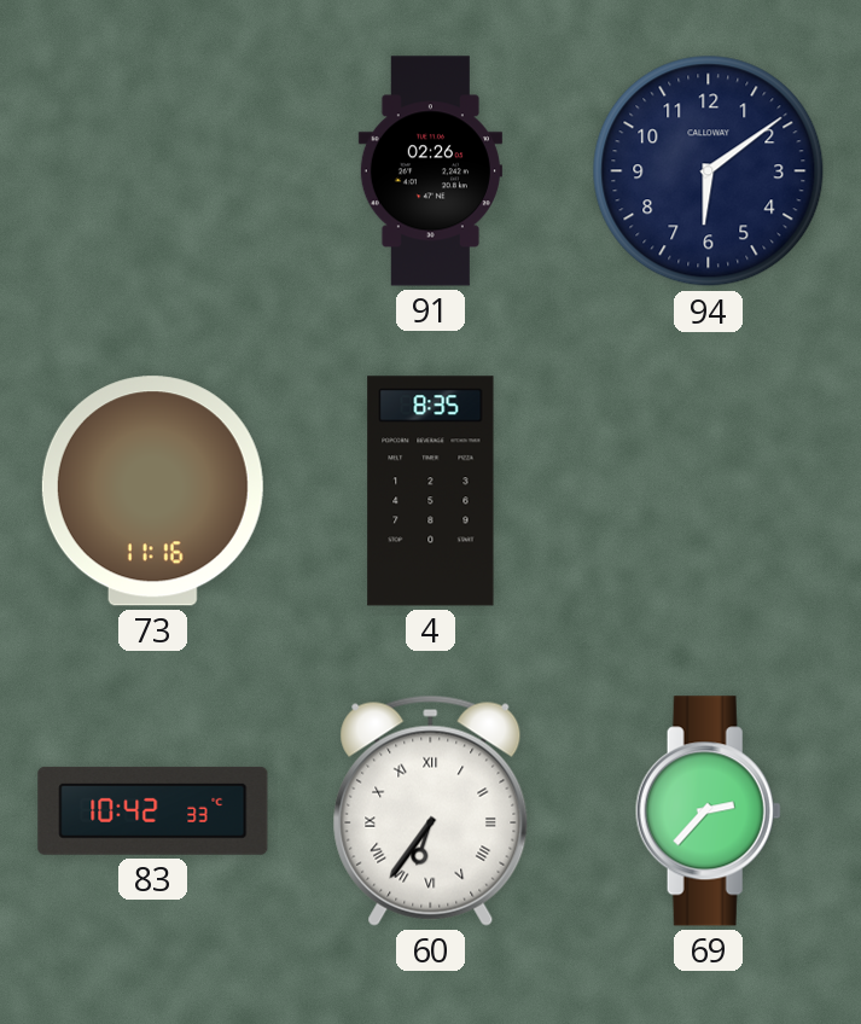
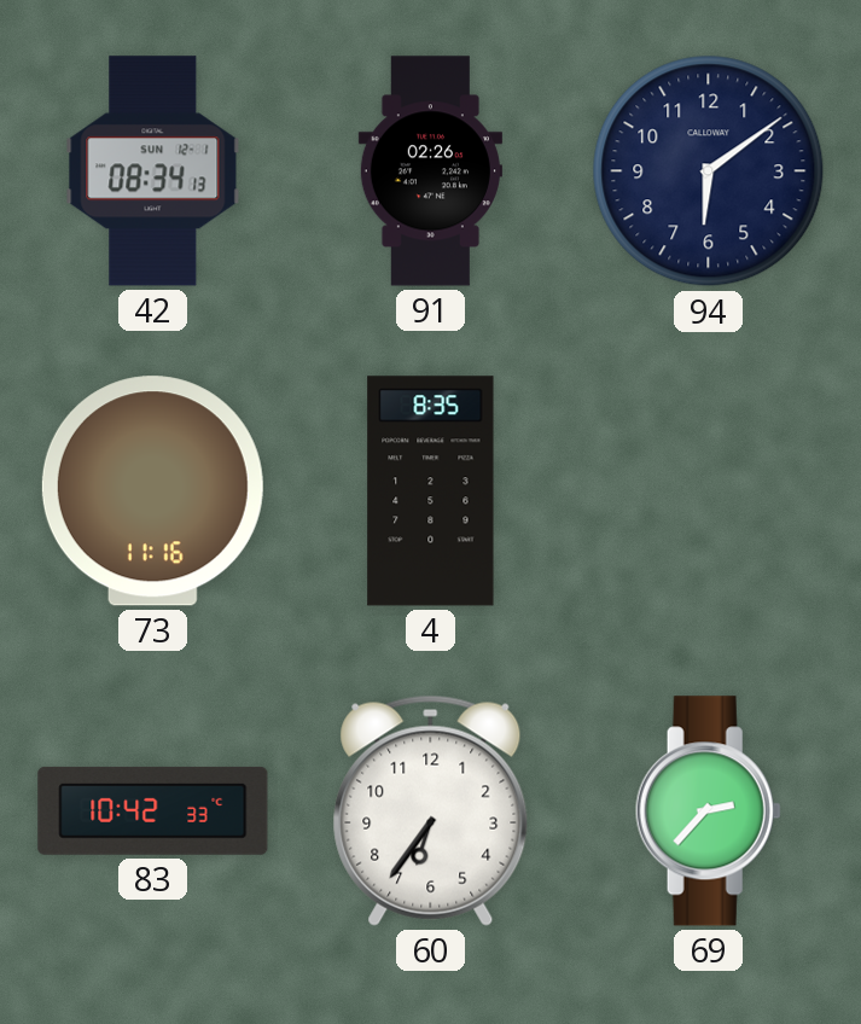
42: none -> 08:34
60 numerals: Roman -> Arabic
